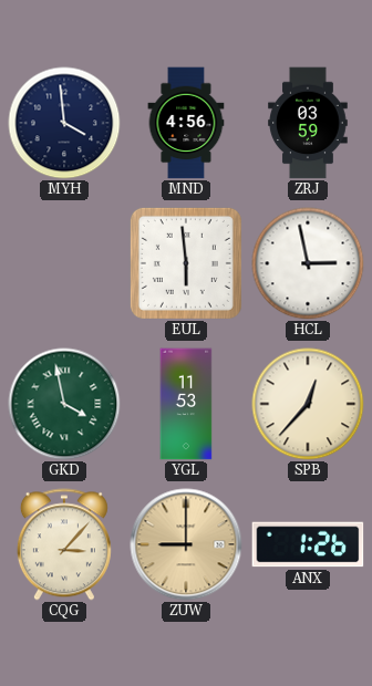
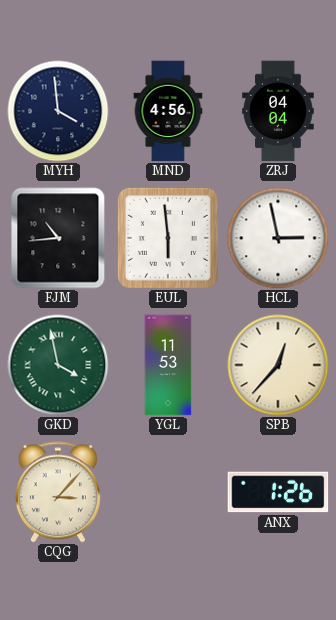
ZRJ: 03:59 -> 04:04
FJM: none -> 10:44
ZUW: 9:00 -> none
